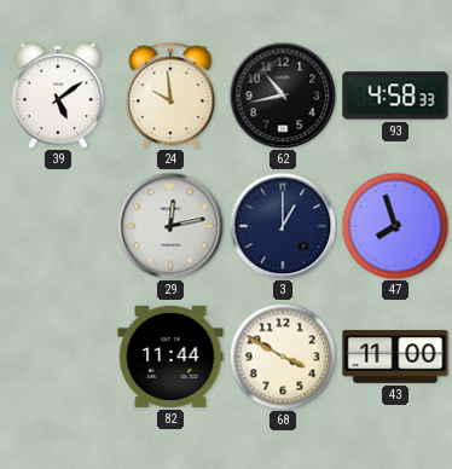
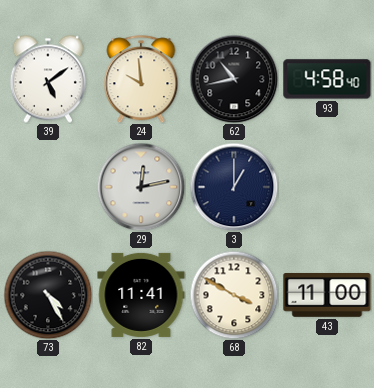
93: 4:58:33 -> 4:58:40
47: 7:57 -> none
73: none -> 4:25
82: 11:44 -> 11:41
